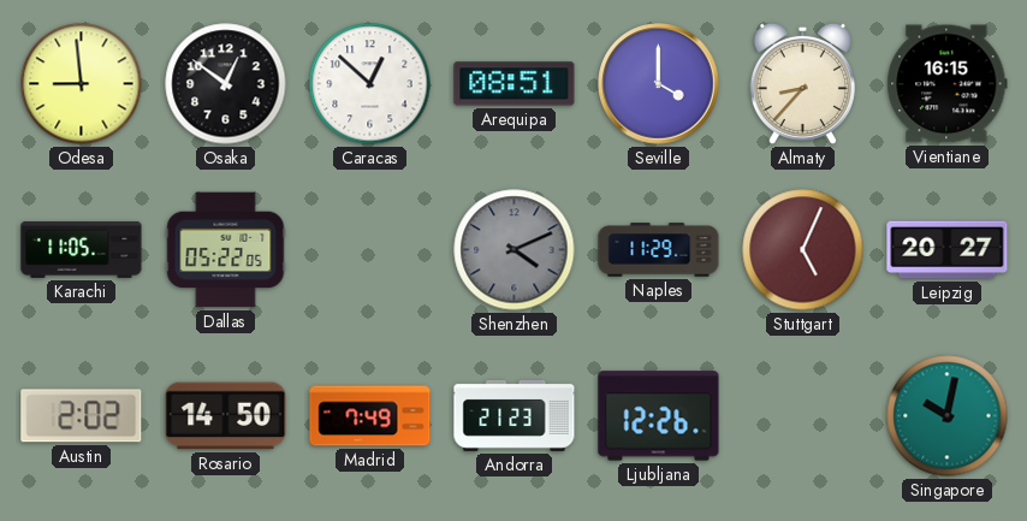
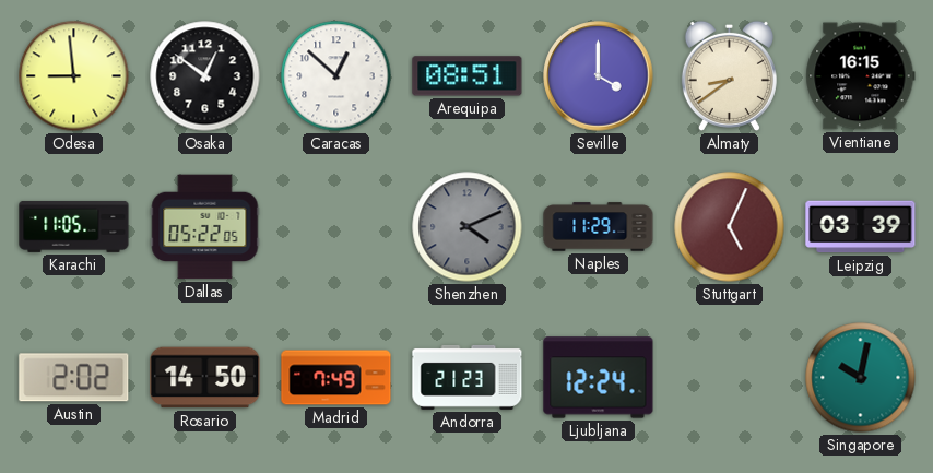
Almaty: 8:37 -> 8:39
Leipzig: 20:27 -> 03:39
Ljubljana: 12:26 -> 12:24
